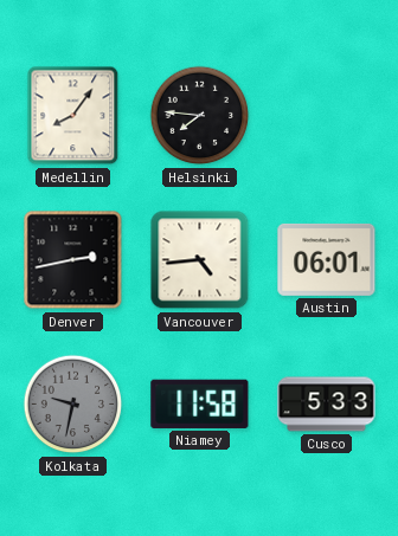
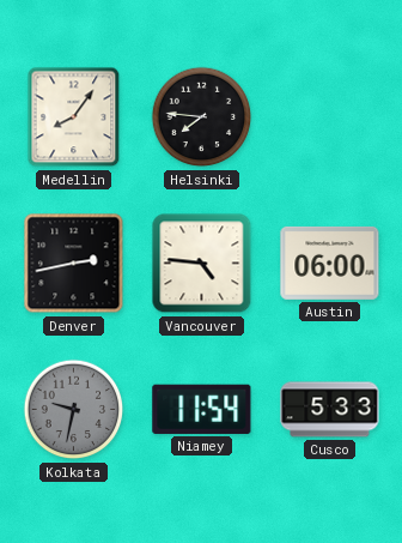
Vancouver: 4:44 -> 4:46
Austin: 06:01 -> 06:00
Niamey: 11:58 -> 11:54
